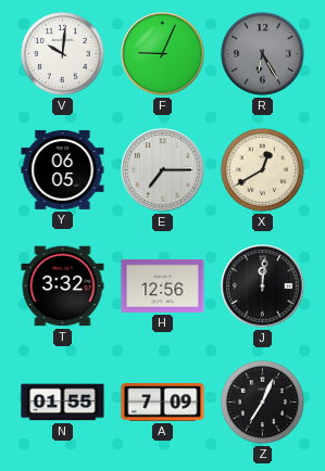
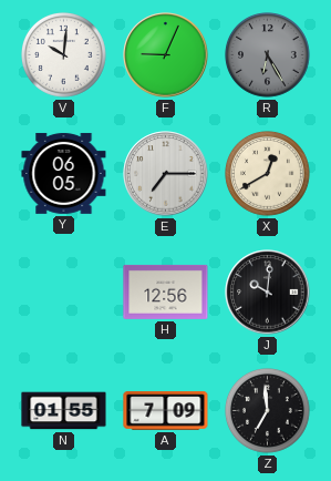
T: 3:32 -> none
J: 12:01 -> 10:01
Z: 7:04 -> 6:59
